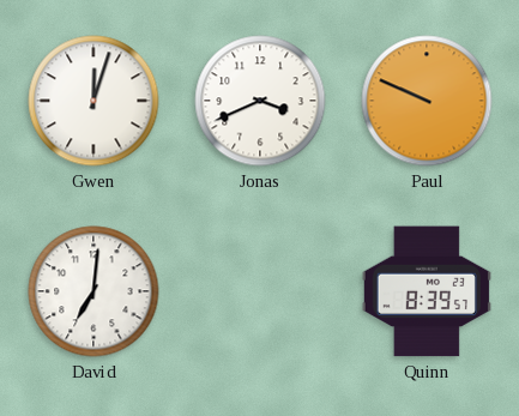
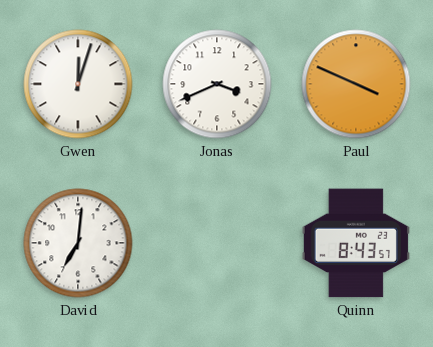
Paul: 9:49 -> 3:49
Quinn: 8:39 -> 8:43
